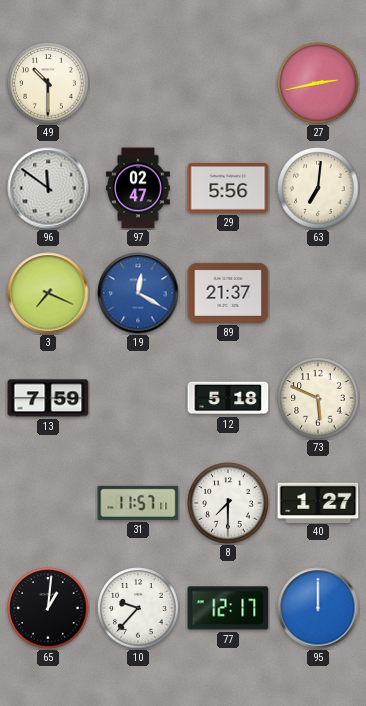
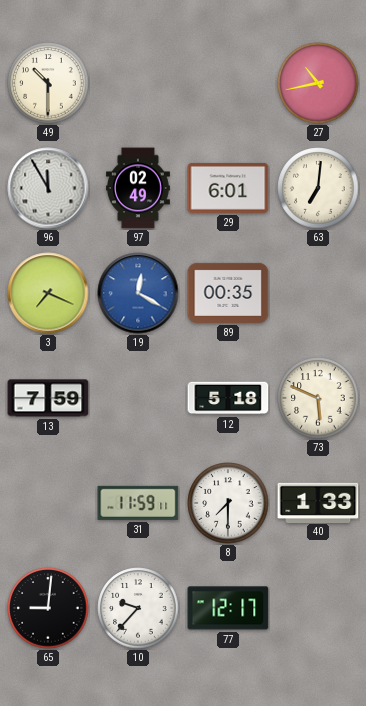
27: 2:43 -> 10:43
96: 11:51 -> 11:55
97: 02:47 -> 02:49
29: 5:56 -> 6:01
89: 21:37 -> 00:35
31: 11:57 -> 11:59
40: 1:27 -> 1:33
65: 1:01 -> 9:01
95: 12:00 -> none
